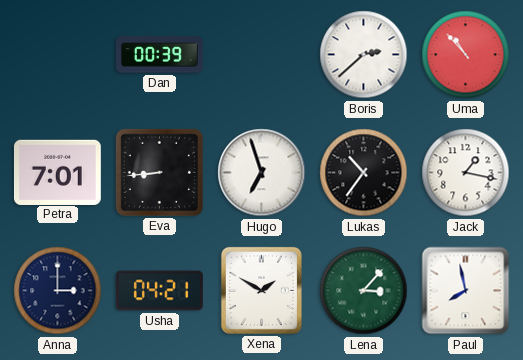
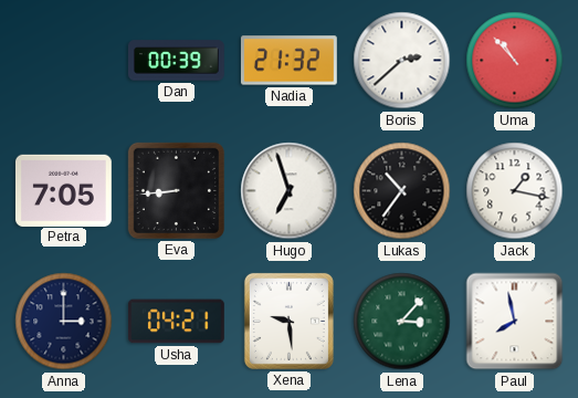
Nadia: none -> 21:32
Petra: 7:01 -> 7:05
Xena: 1:50 -> 9:29
